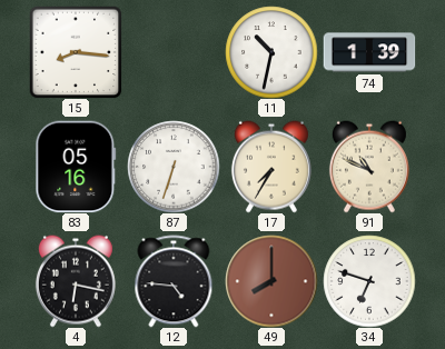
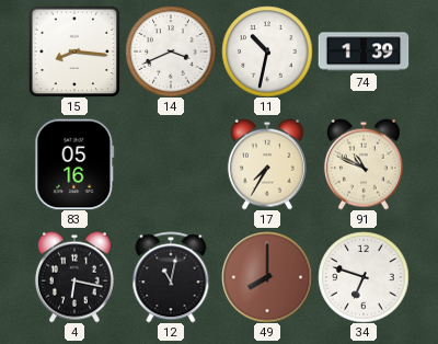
14: none -> 3:41
87: 6:33 -> none
12: 4:46 -> 11:02
